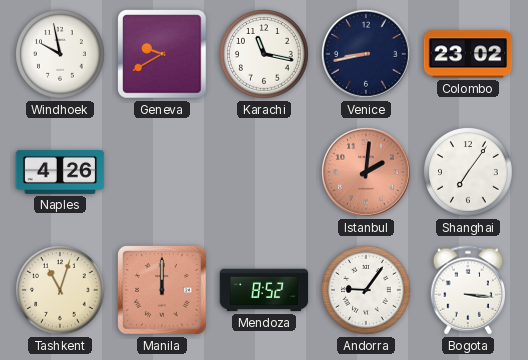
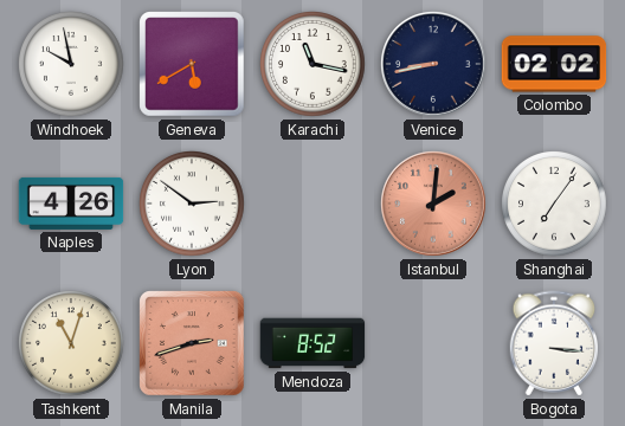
Geneva: 9:40 -> 5:40
Colombo: 23:02 -> 02:02
Lyon: none -> 2:51
Manila: 12:00 -> 2:42
Andorra: 9:06 -> none
